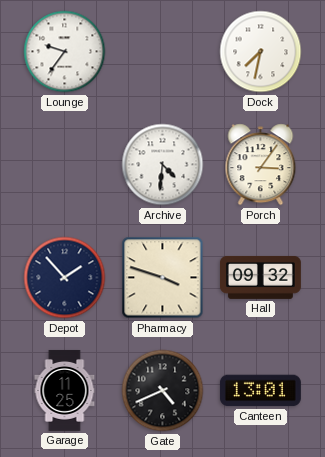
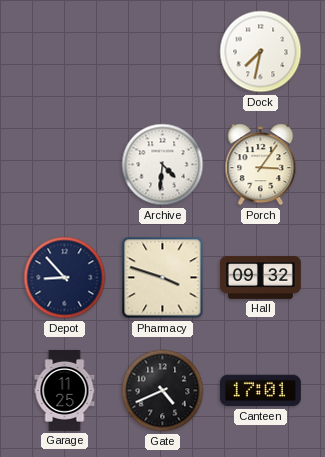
Lounge: 9:36 -> none
Depot: 1:53 -> 8:53
Canteen: 13:01 -> 17:01
